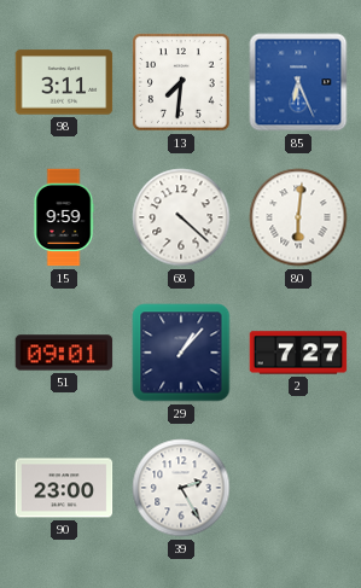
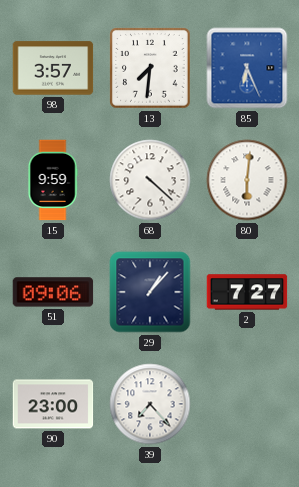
98: 3:11 -> 3:57
51: 09:01 -> 09:06
39: 2:25 -> 7:23
